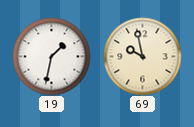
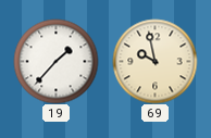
19: 1:32 -> 1:37
